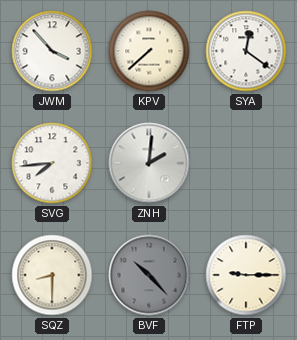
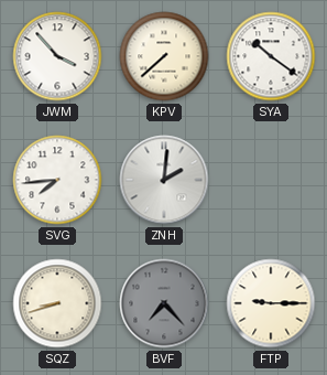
SYA: 12:21 -> 10:21
SQZ: 8:30 -> 8:42
BVF: 10:23 -> 7:23
